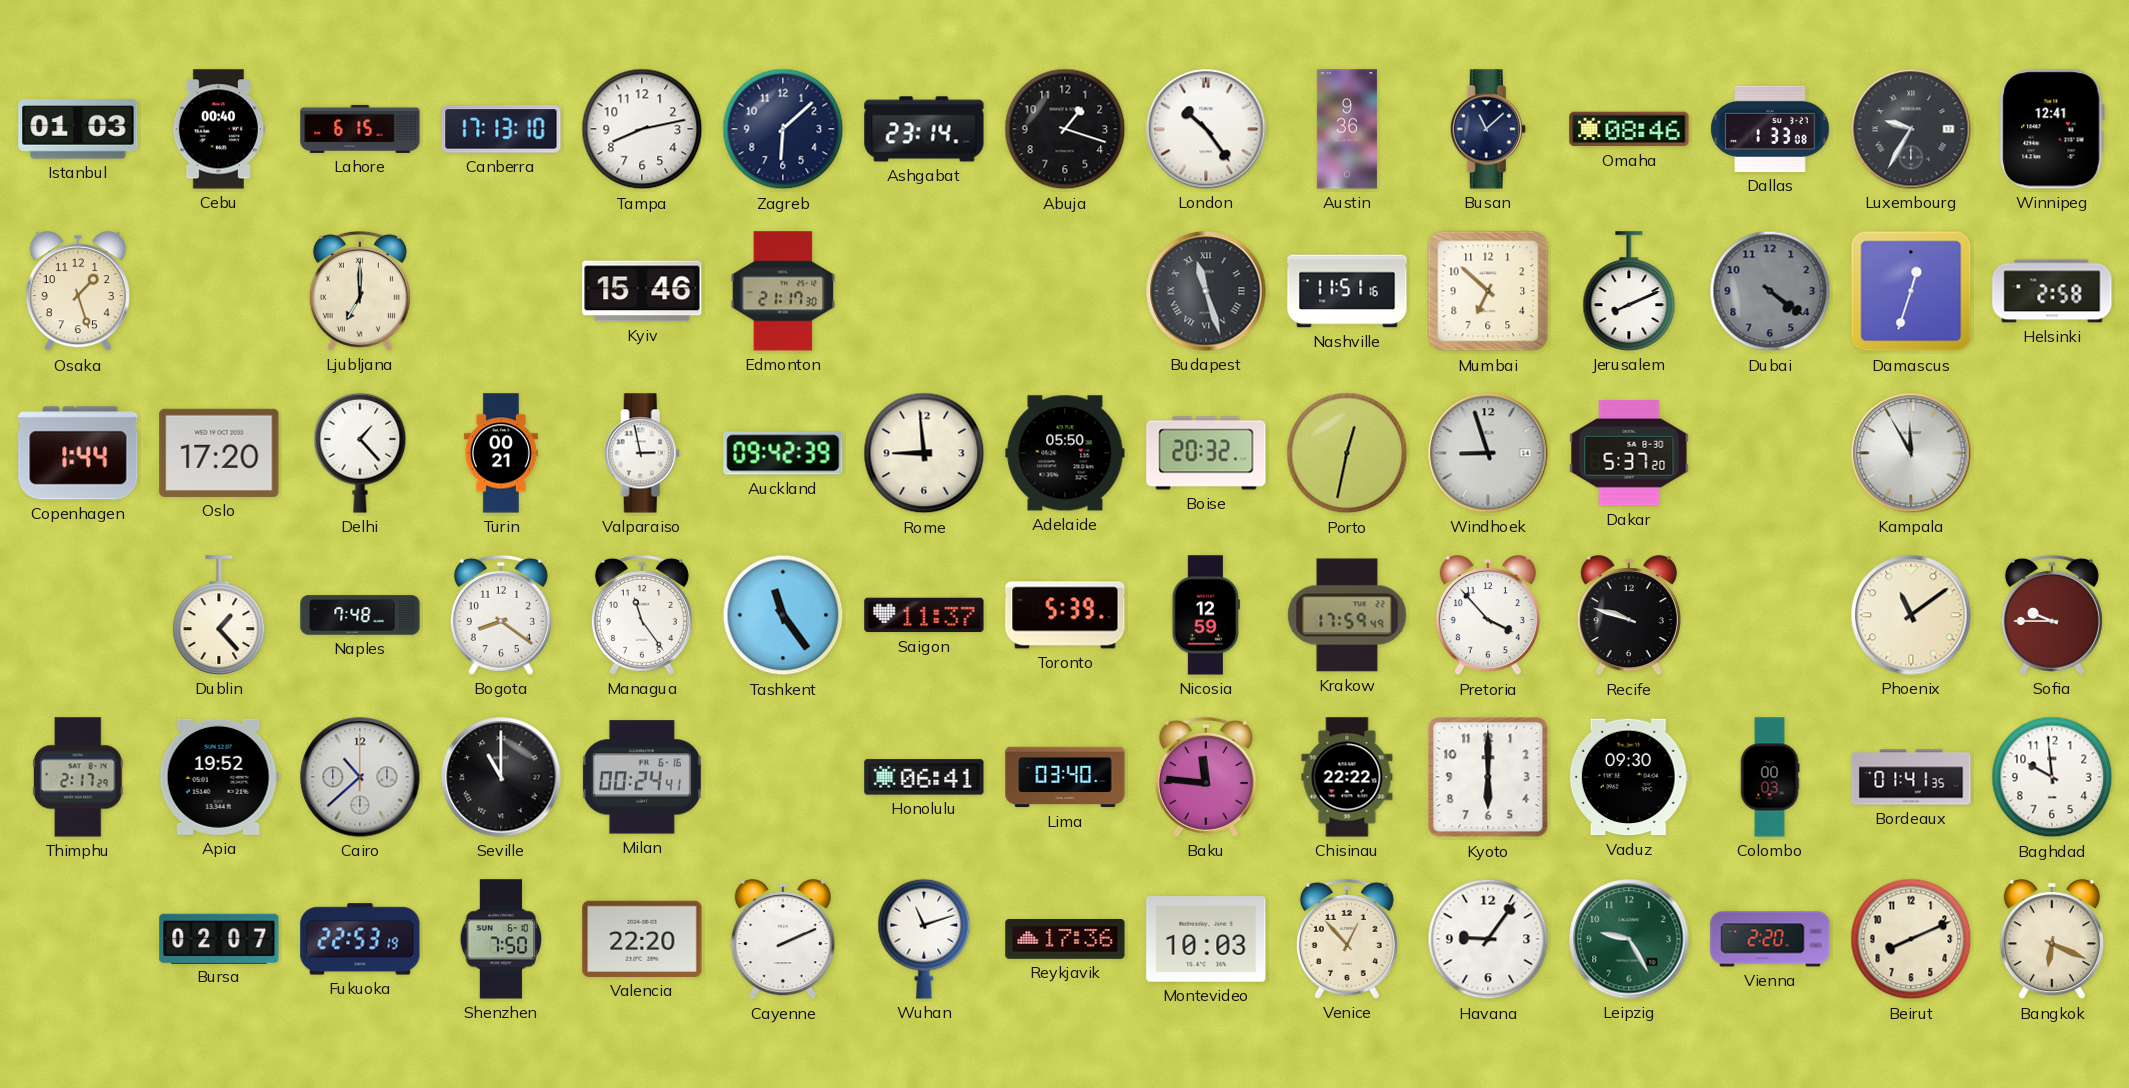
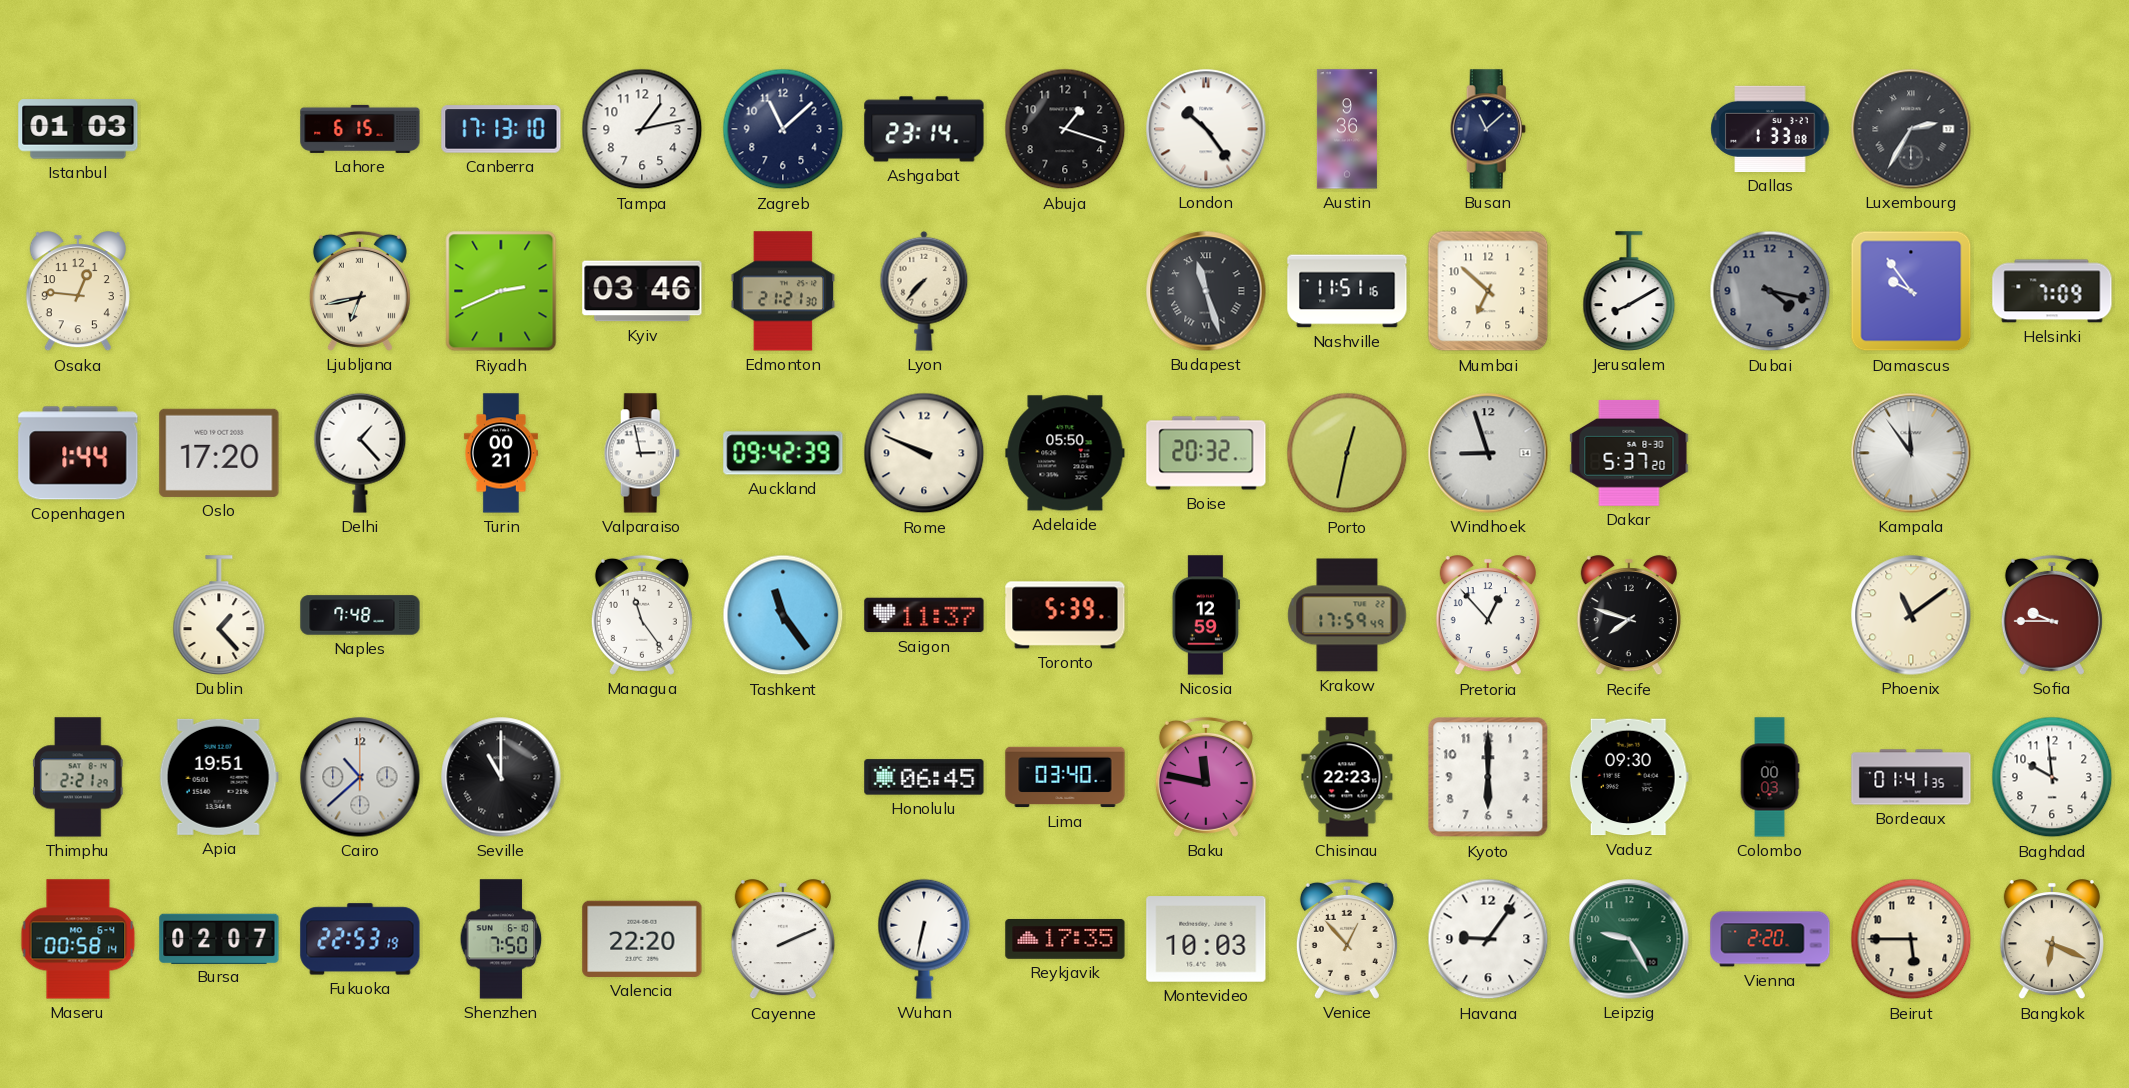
Cebu: 00:40 -> none
Tampa: 8:13 -> 1:13
Zagreb: 6:08 -> 11:08
Omaha: 08:46 -> none
Luxembourg: 9:35 -> 2:35
Winnipeg: 12:41 -> none
Osaka: 1:27 -> 12:46
Ljubljana: 7:00 -> 6:43
Riyadh: none -> 2:41
Kyiv: 15:46 -> 03:46
Edmonton: 21:17 -> 21:21
Lyon: none -> 7:37
Jerusalem: 8:11 -> 8:10
Dubai: 4:21 -> 4:17
Damascus: 12:33 -> 9:54
Helsinki: 2:58 -> 7:09
Rome: 8:59 -> 9:49
Kampala: 11:55 -> 11:54
Bogota: 8:21 -> none
Pretoria: 3:53 -> 12:53
Recife: 9:48 -> 7:48
Thimphu: 2:17 -> 2:21
Apia: 19:52 -> 19:51
Milan: 00:24 -> none
Honolulu: 06:41 -> 06:45
Baku: 11:46 -> 11:47
Chisinau: 22:22 -> 22:23
Maseru: none -> 00:58
Wuhan: 11:12 -> 6:32
Reykjavik: 17:36 -> 17:35
Beirut: 8:11 -> 5:45
